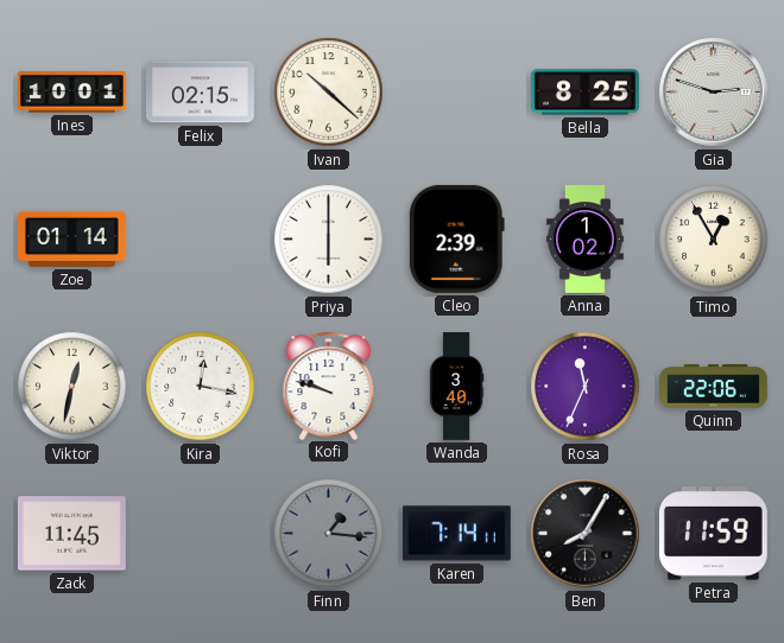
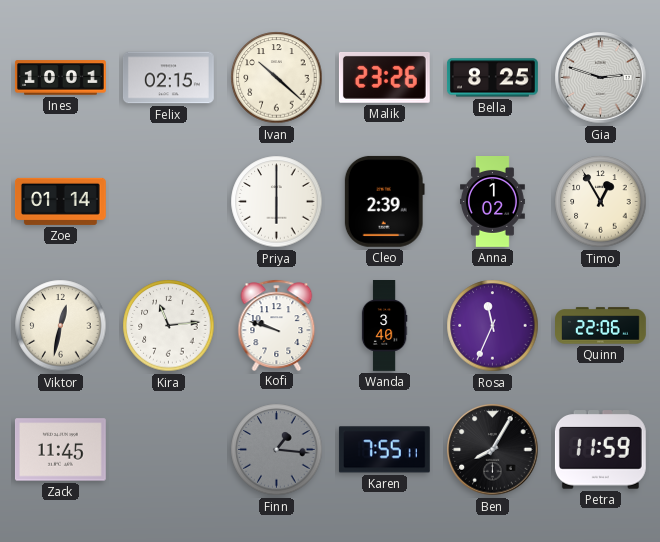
Malik: none -> 23:26
Kira: 12:17 -> 11:14
Karen: 7:14 -> 7:55
